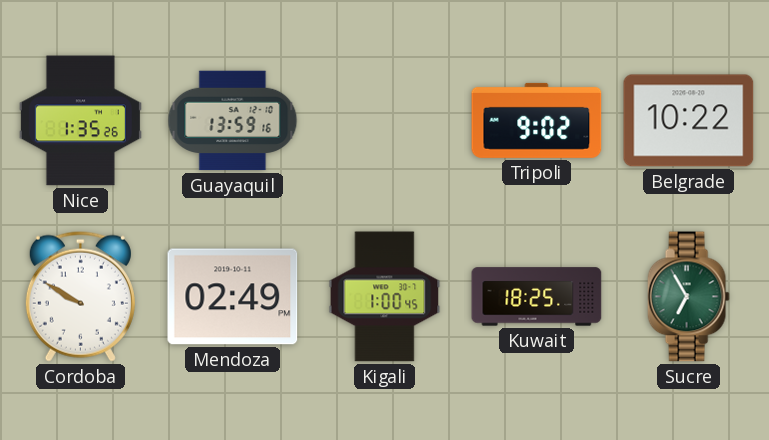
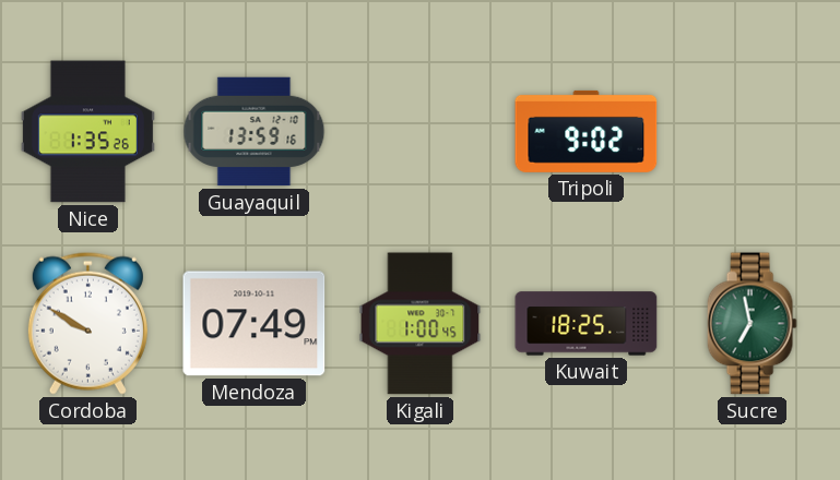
Belgrade: 10:22 -> none
Mendoza: 02:49 -> 07:49
Sucre: 6:55 -> 6:58
